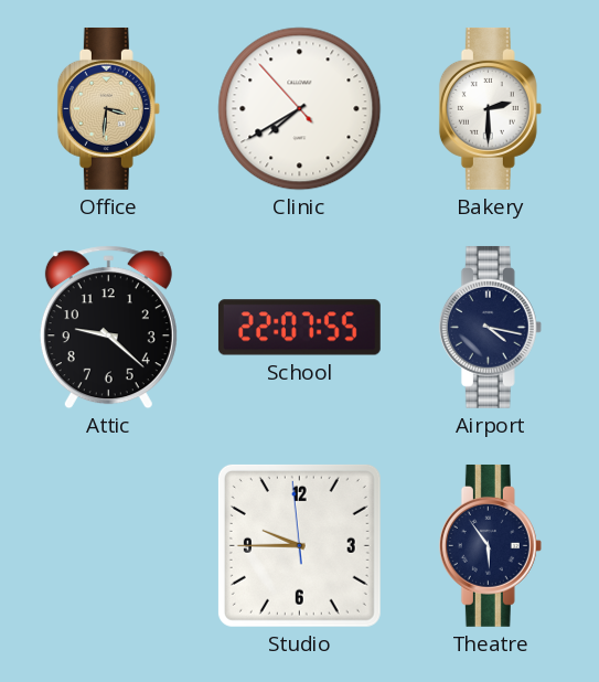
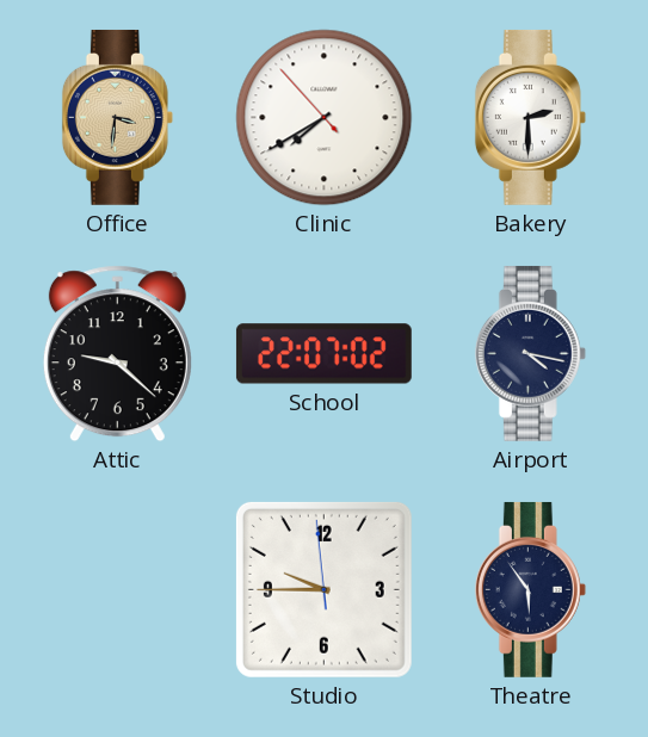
School: 22:07:55 -> 22:07:02
